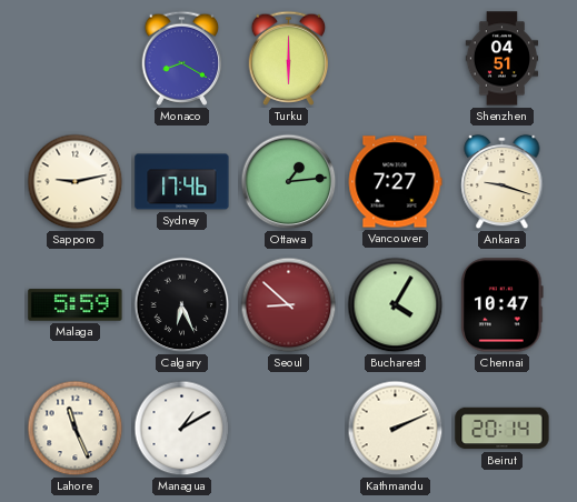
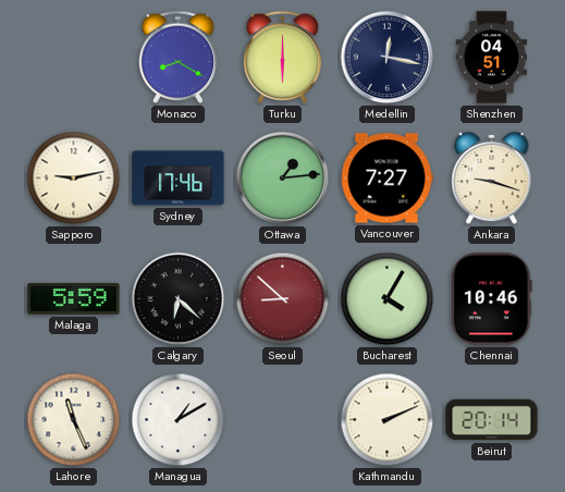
Medellin: none -> 12:17
Calgary: 6:26 -> 6:22
Chennai: 10:47 -> 10:46
